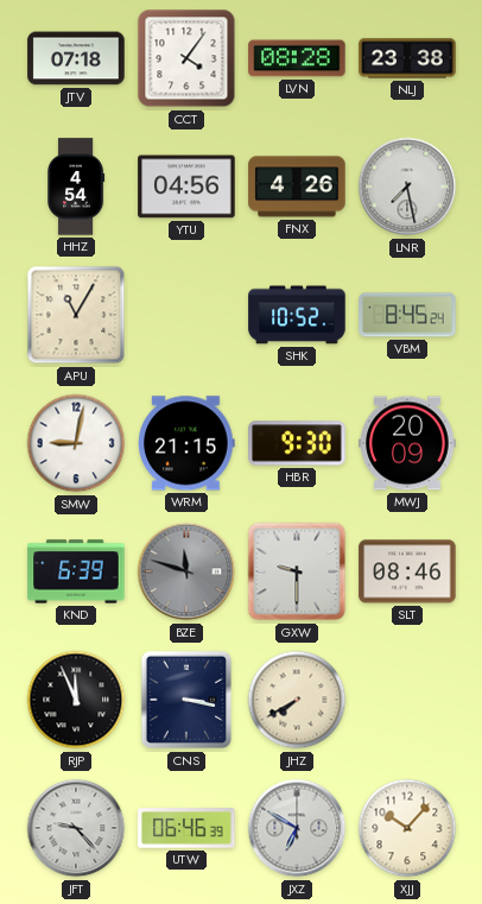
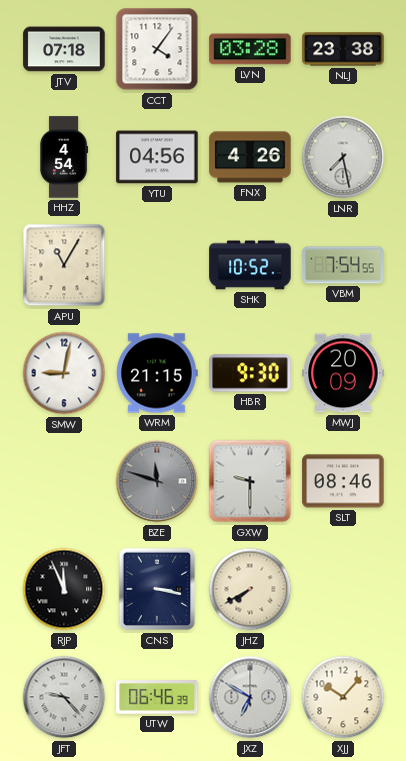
LVN: 08:28 -> 03:28
VBM: 8:45 -> 7:54
KND: 6:39 -> none
